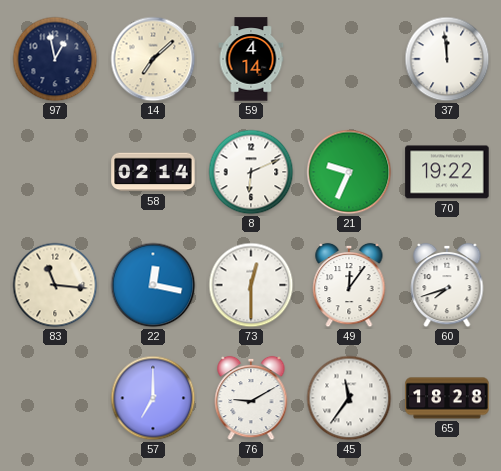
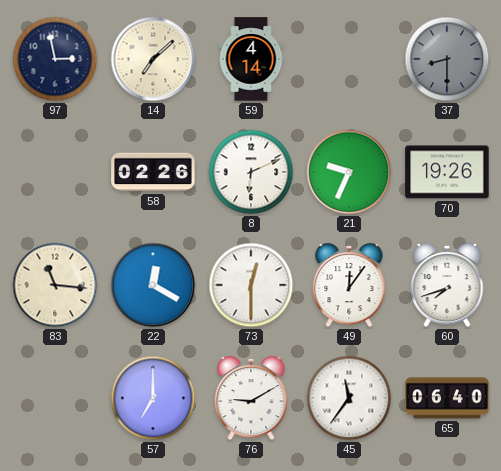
97: 12:58 -> 2:58
37: 11:59 -> 8:30
37 dial: white -> grey
58: 02:14 -> 02:26
70: 19:22 -> 19:26
22: 12:17 -> 12:20
65: 18:28 -> 06:40
